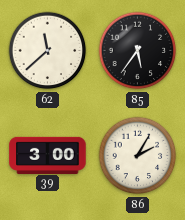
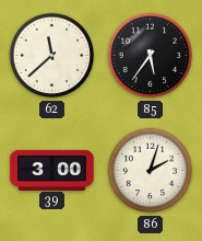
86: 2:05 -> 2:03
